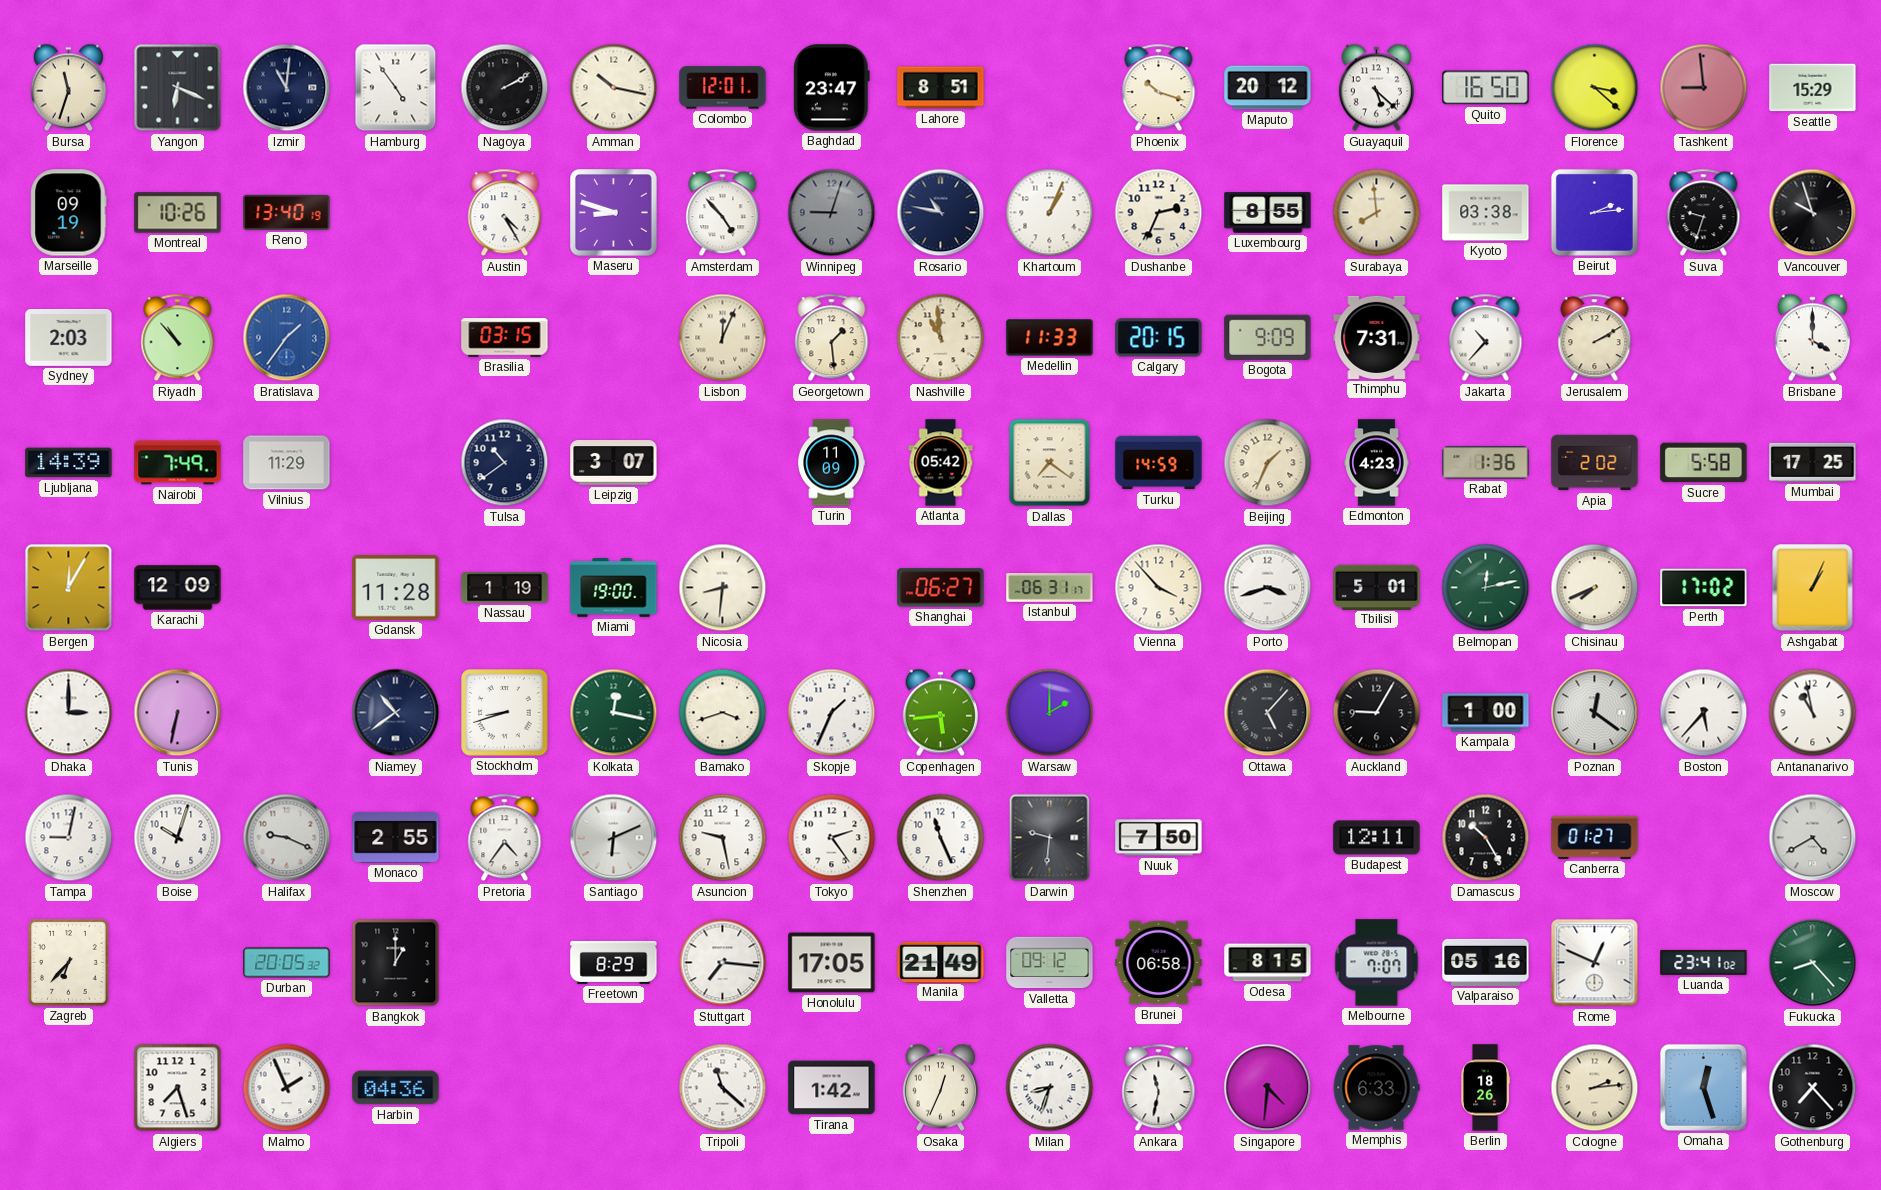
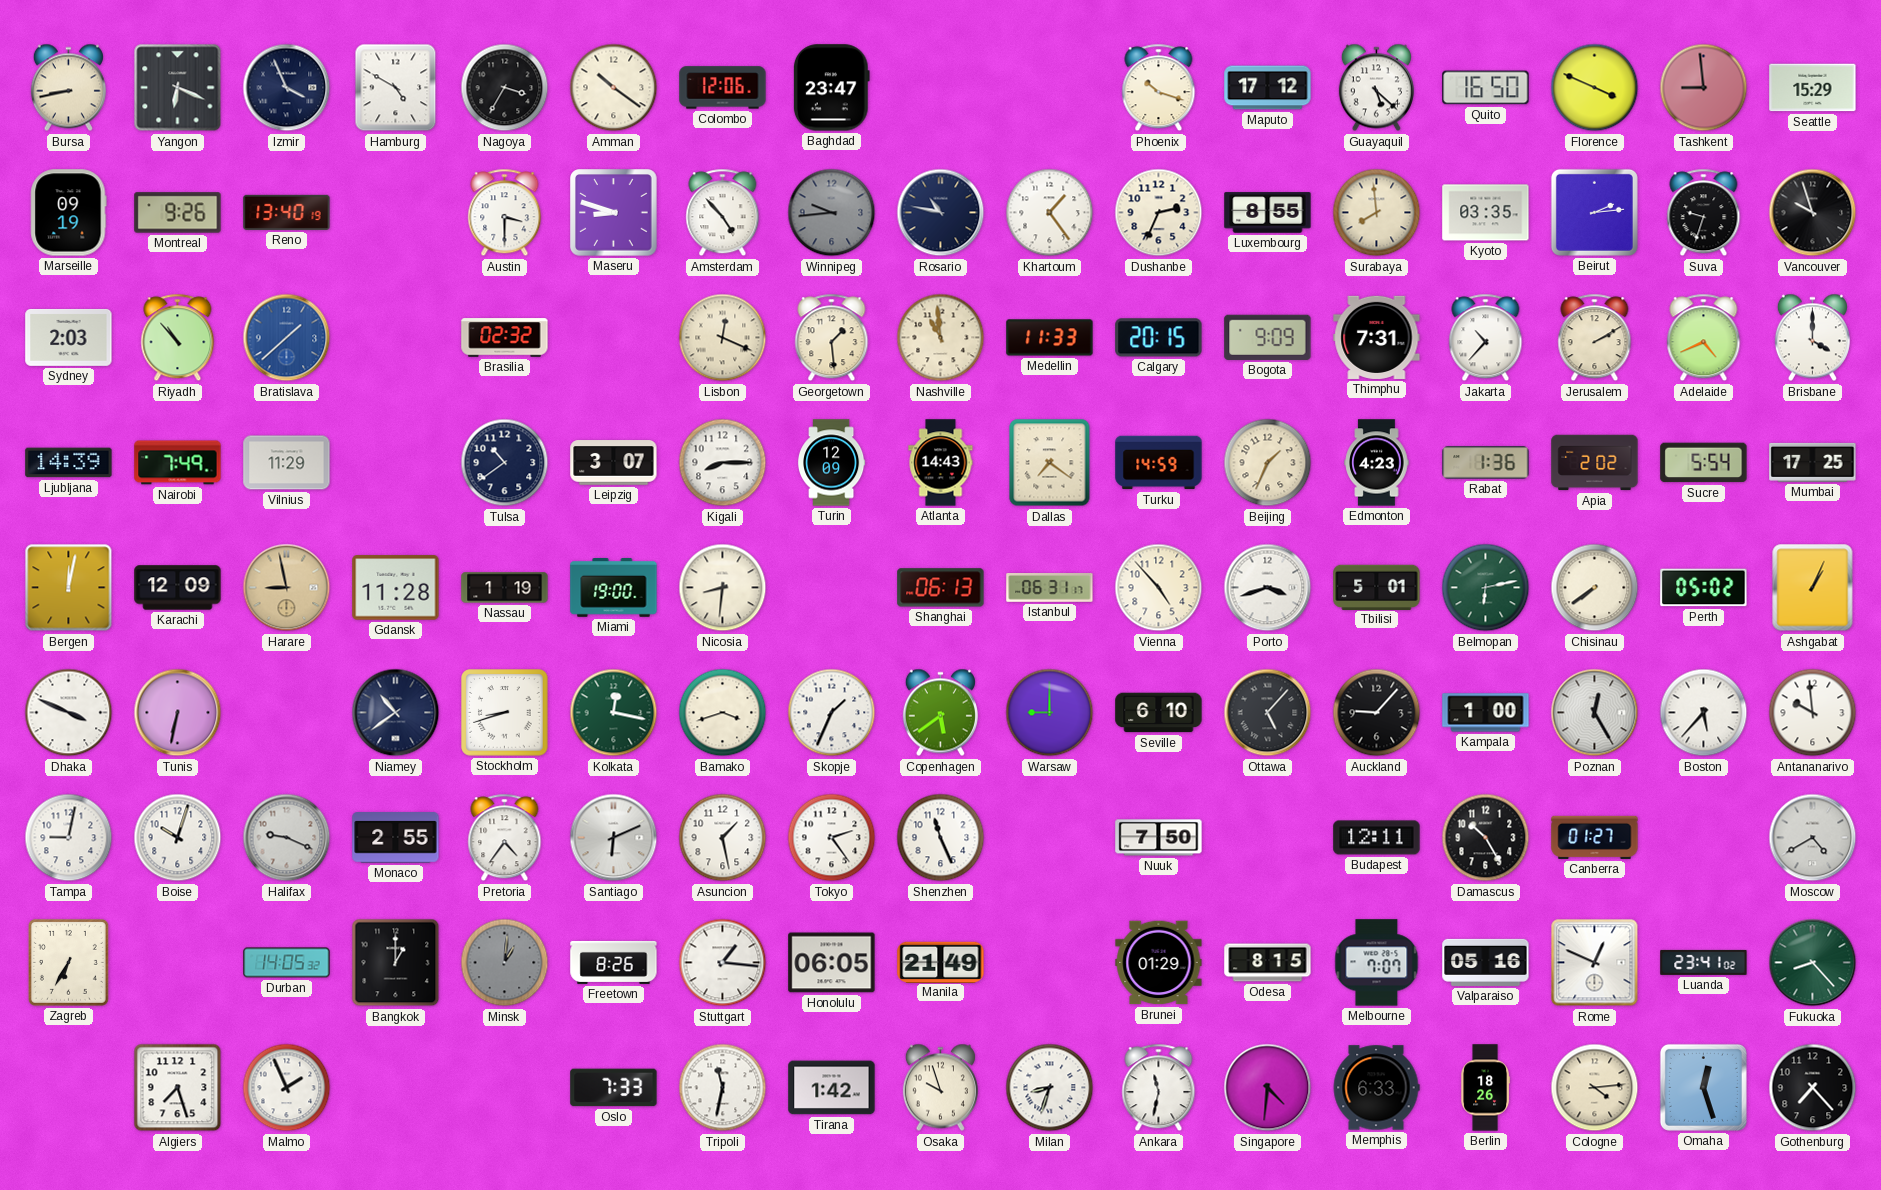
Bursa: 11:33 -> 8:43
Izmir: 11:01 -> 3:56
Hamburg: 4:54 -> 4:50
Nagoya: 2:10 -> 3:35
Amman: 10:17 -> 10:21
Colombo: 12:01 -> 12:06
Lahore: 8:51 -> none
Maputo: 20:12 -> 17:12
Florence: 3:22 -> 3:49
Montreal: 10:26 -> 9:26
Austin: 4:25 -> 3:30
Winnipeg: 9:03 -> 9:44
Khartoum: 1:04 -> 1:24
Kyoto: 03:38 -> 03:35
Bratislava: 1:36 -> 1:38
Brasilia: 03:15 -> 02:32
Lisbon: 12:04 -> 12:19
Adelaide: none -> 4:41
Kigali: none -> 8:15
Turin: 11:09 -> 12:09
Atlanta: 05:42 -> 14:43
Sucre: 5:58 -> 5:54
Bergen: 12:05 -> 12:02
Harare: none -> 8:58
Shanghai: 06:27 -> 06:13
Vienna: 3:53 -> 4:53
Belmopan: 12:13 -> 6:13
Chisinau: 7:41 -> 7:39
Perth: 17:02 -> 05:02
Dhaka: 3:00 -> 3:49
Copenhagen: 5:44 -> 5:39
Warsaw: 2:00 -> 9:00
Seville: none -> 6:10
Auckland: 9:05 -> 9:07
Poznan: 12:21 -> 12:25
Antananarivo: 10:58 -> 9:59
Asuncion: 9:28 -> 1:28
Darwin: 9:31 -> none
Zagreb: 6:37 -> 6:35
Durban: 20:05 -> 14:05
Minsk: none -> 1:01
Freetown: 8:29 -> 8:26
Stuttgart: 7:16 -> 1:16
Honolulu: 17:05 -> 06:05
Valletta: 09:12 -> none
Brunei: 06:58 -> 01:29
Harbin: 04:36 -> none
Oslo: none -> 7:33
Tripoli: 11:22 -> 11:32
Osaka: 12:34 -> 9:57
Cologne: 2:14 -> 4:14
